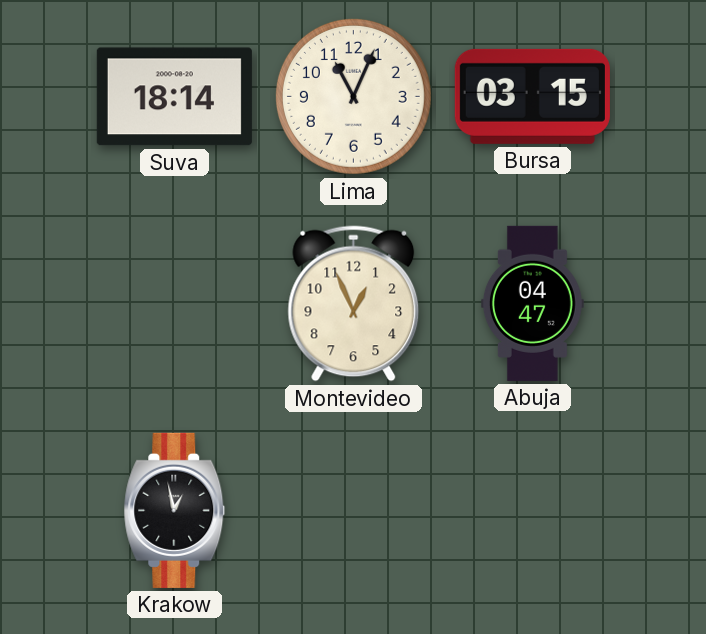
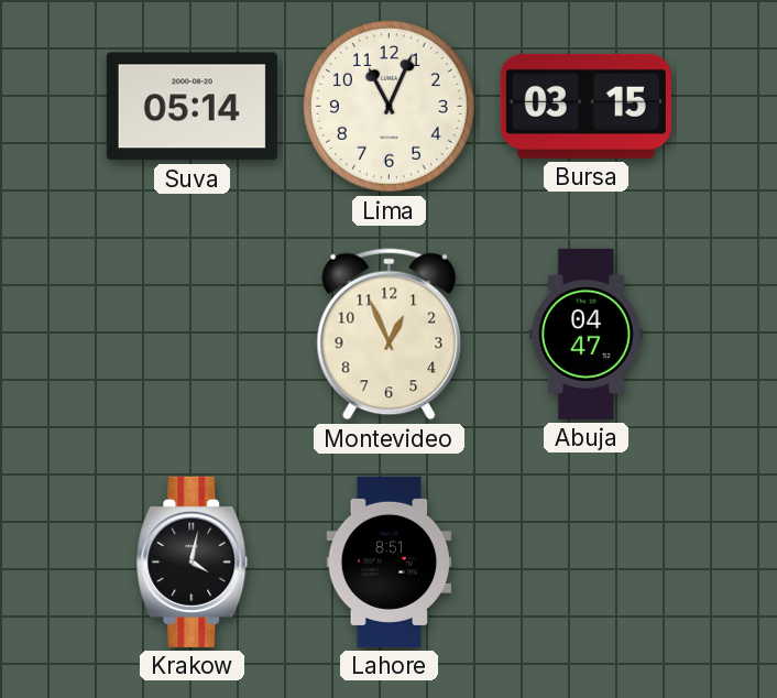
Suva: 18:14 -> 05:14
Krakow: 12:58 -> 4:02
Lahore: none -> 8:51
